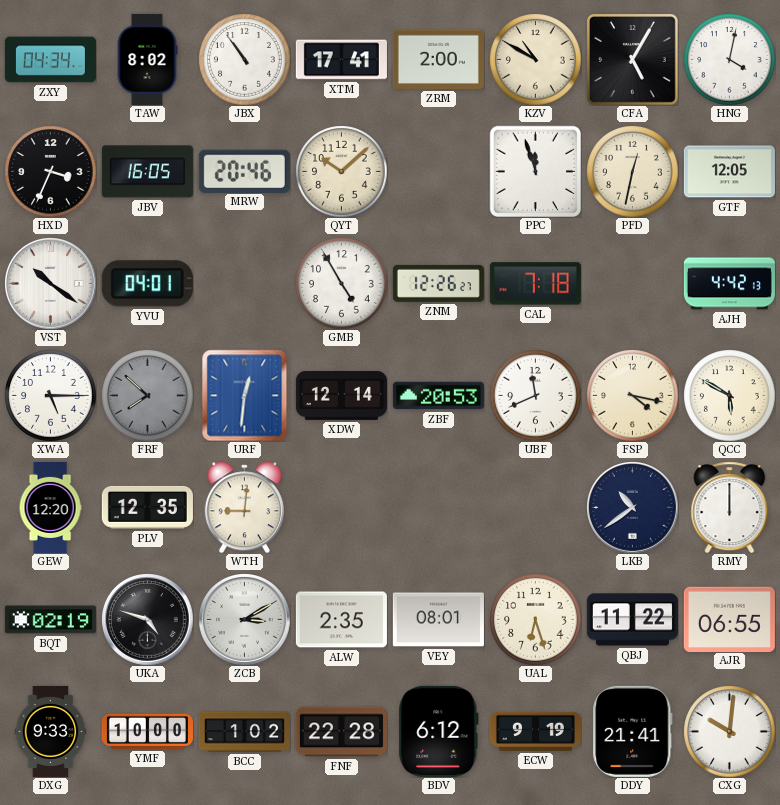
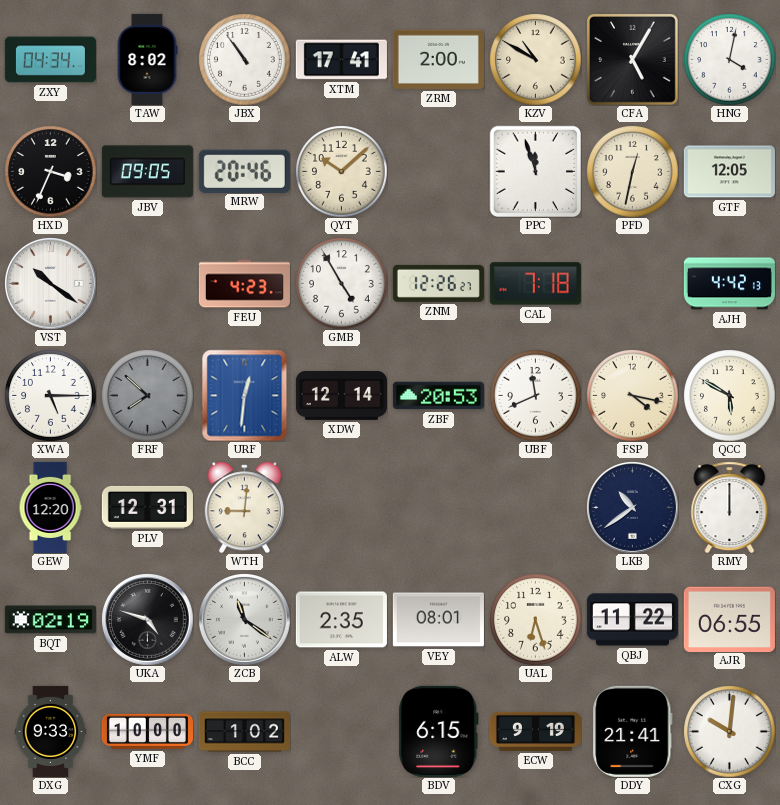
JBV: 16:05 -> 09:05
YVU: 04:01 -> none
FEU: none -> 4:23
PLV: 12:35 -> 12:31
ZCB: 3:10 -> 11:21
FNF: 22:28 -> none
BDV: 6:12 -> 6:15
